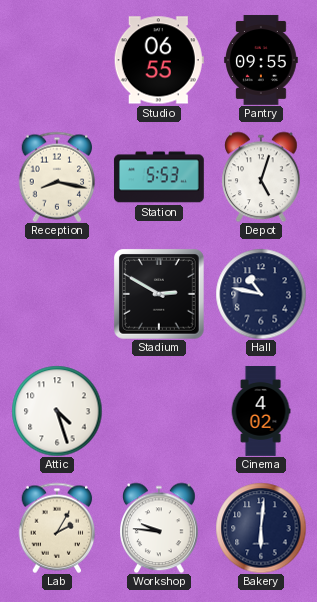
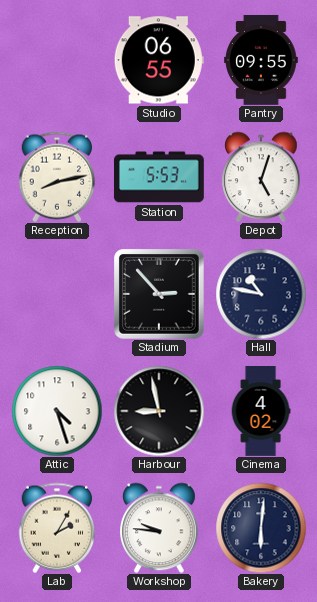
Reception: 8:17 -> 8:13
Stadium: 2:50 -> 2:53
Harbour: none -> 8:58
